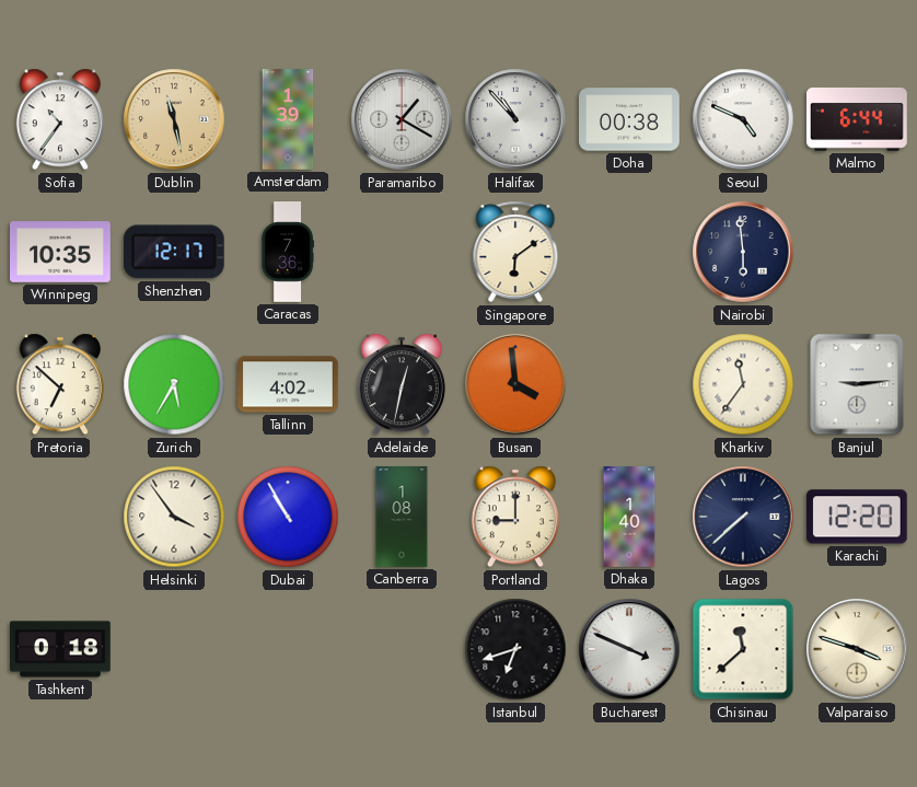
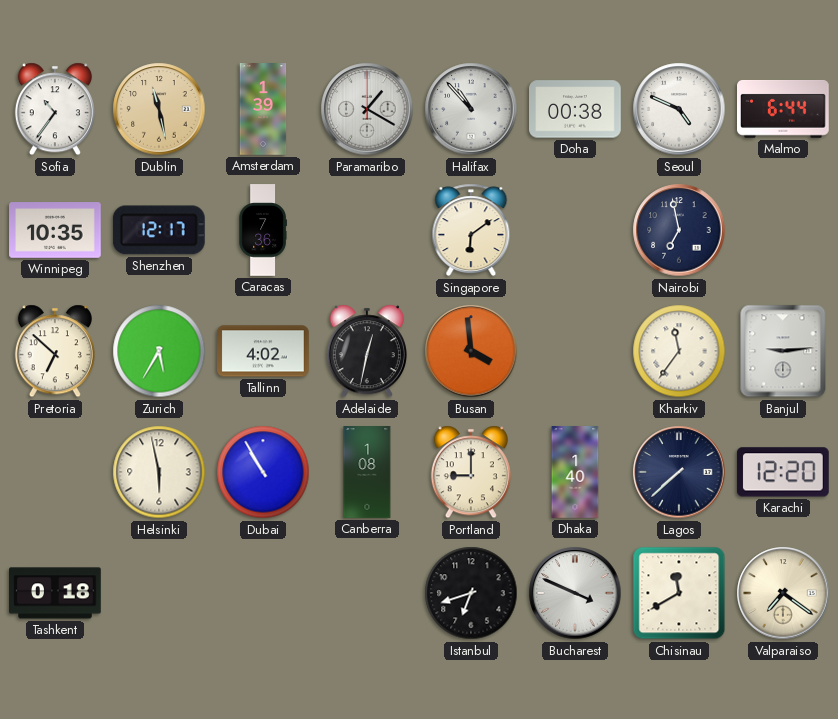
Nairobi: 5:59 -> 6:58
Helsinki: 3:54 -> 5:58
Chisinau: 11:38 -> 11:40
Valparaiso: 3:48 -> 7:21
